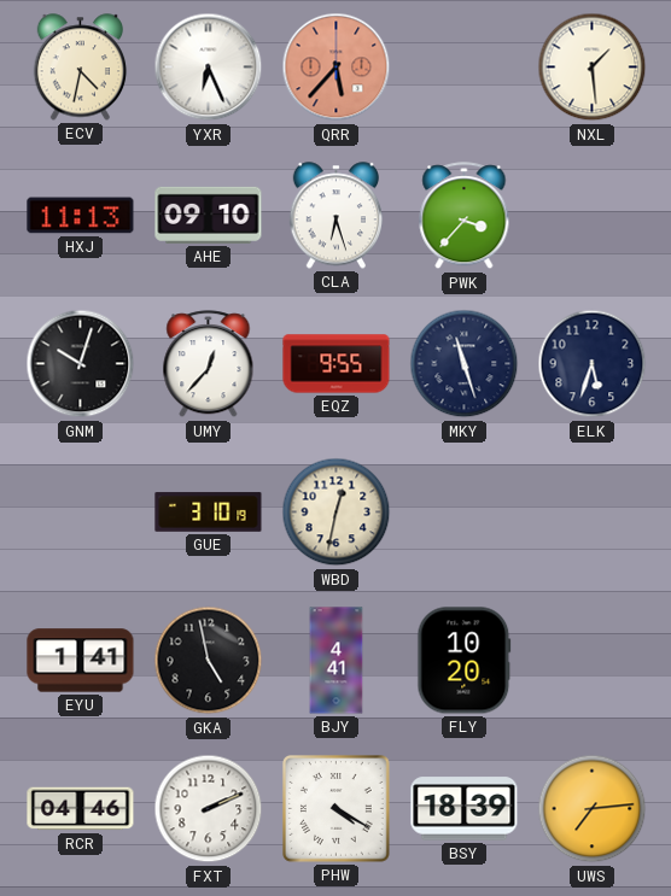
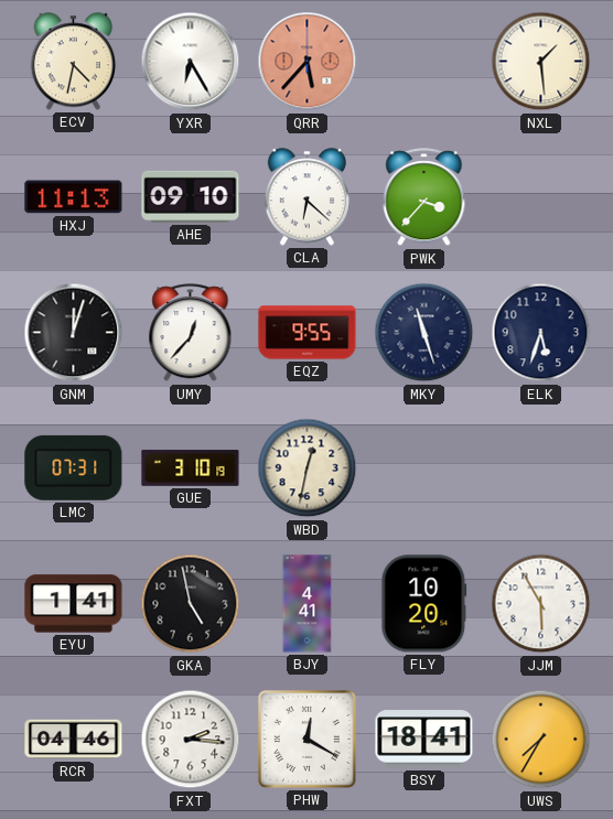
YXR: 6:26 -> 6:25
CLA: 6:27 -> 6:22
GNM: 10:03 -> 12:03
LMC: none -> 07:31
JJM: none -> 5:55
FXT: 2:11 -> 2:16
PHW: 4:20 -> 12:20
BSY: 18:39 -> 18:41
UWS: 7:14 -> 7:35
